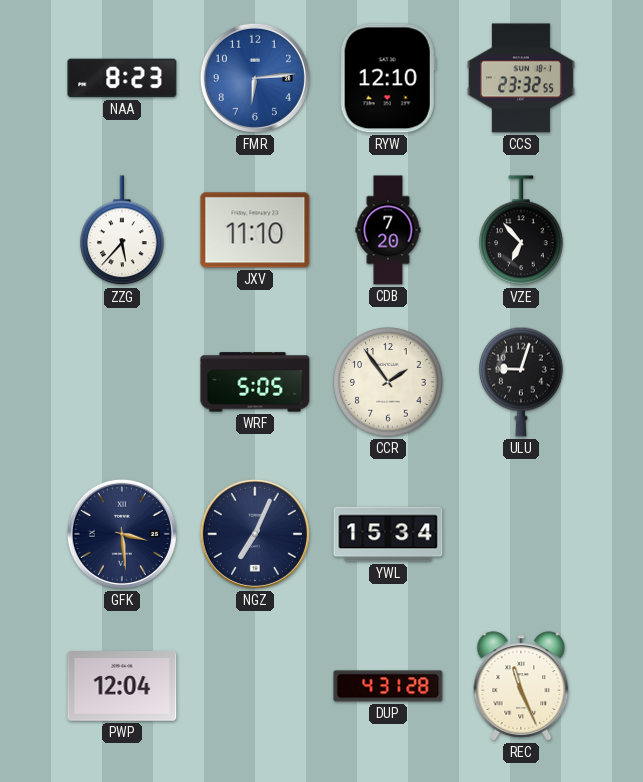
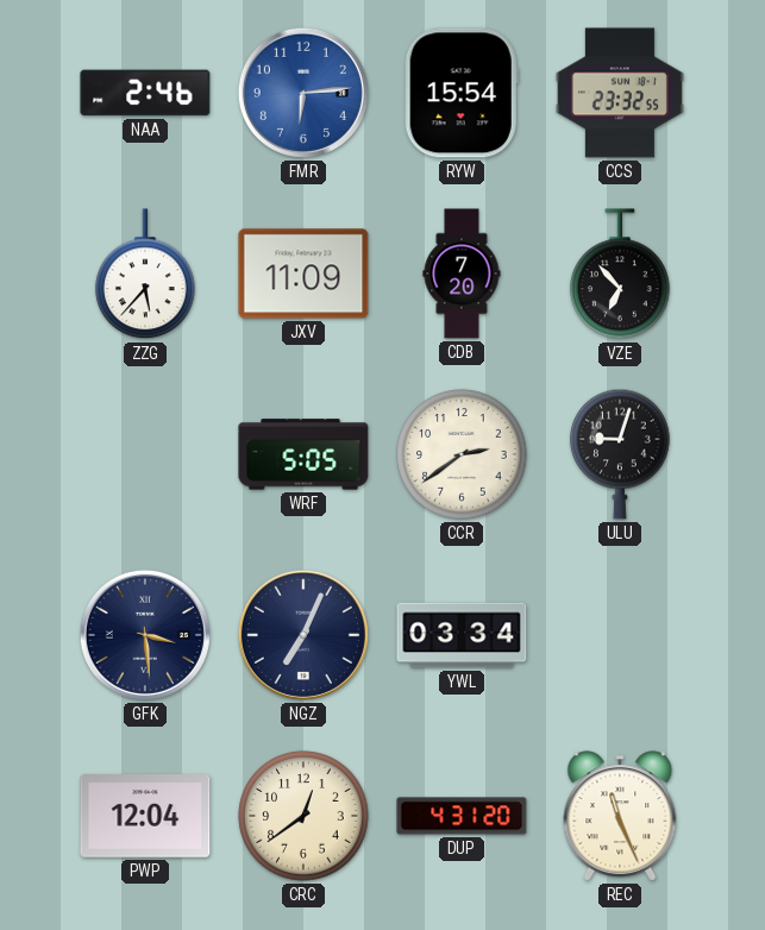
NAA: 8:23 -> 2:46
RYW: 12:10 -> 15:54
JXV: 11:10 -> 11:09
CCR: 1:54 -> 2:39
YWL: 15:34 -> 03:34
CRC: none -> 12:39
DUP: 4:31:28 -> 4:31:20
